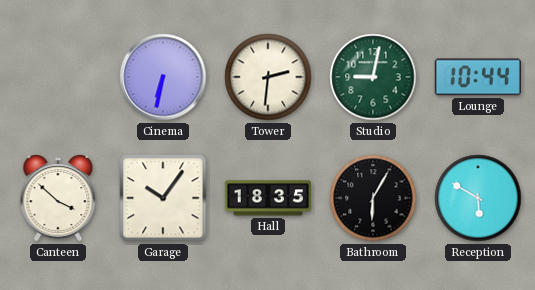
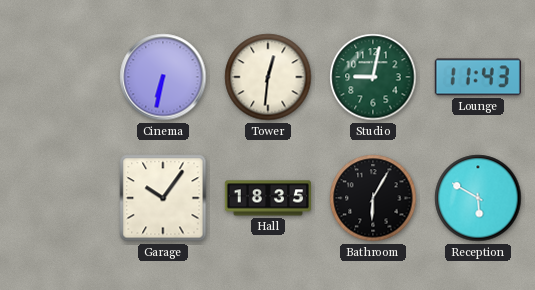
Tower: 2:31 -> 12:31
Lounge: 10:44 -> 11:43
Canteen: 3:52 -> none
